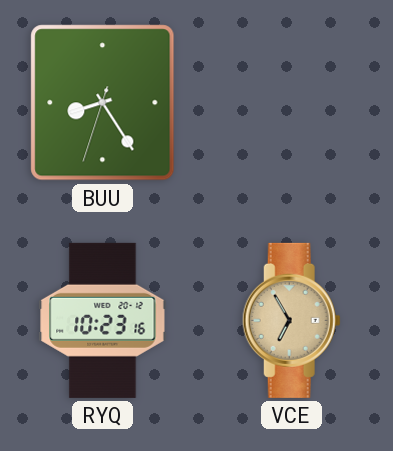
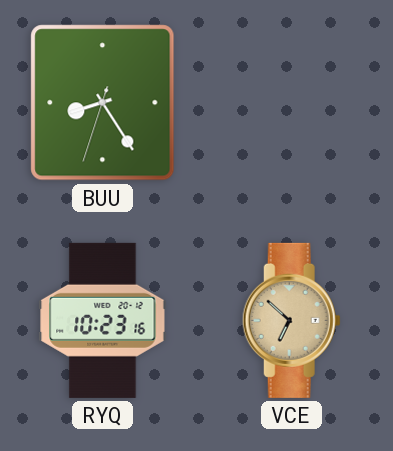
VCE: 6:55 -> 6:52
